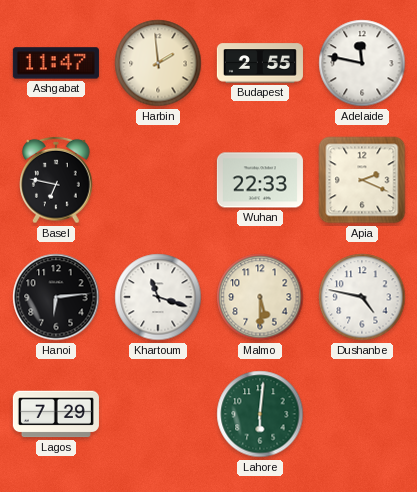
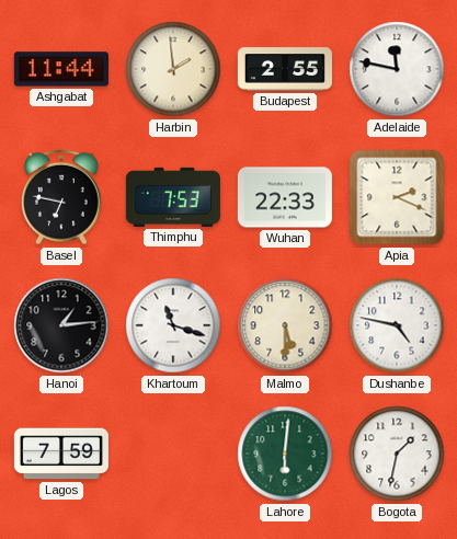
Ashgabat: 11:47 -> 11:44
Thimphu: none -> 7:53
Hanoi: 6:14 -> 1:14
Lagos: 7:29 -> 7:59
Bogota: none -> 1:32
